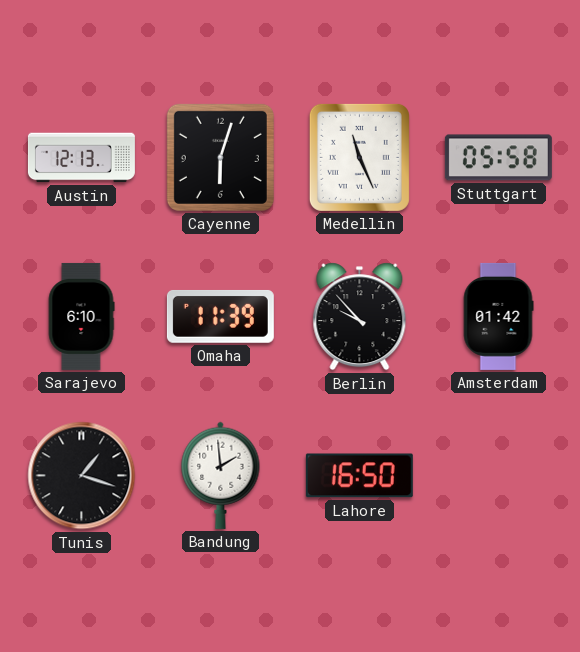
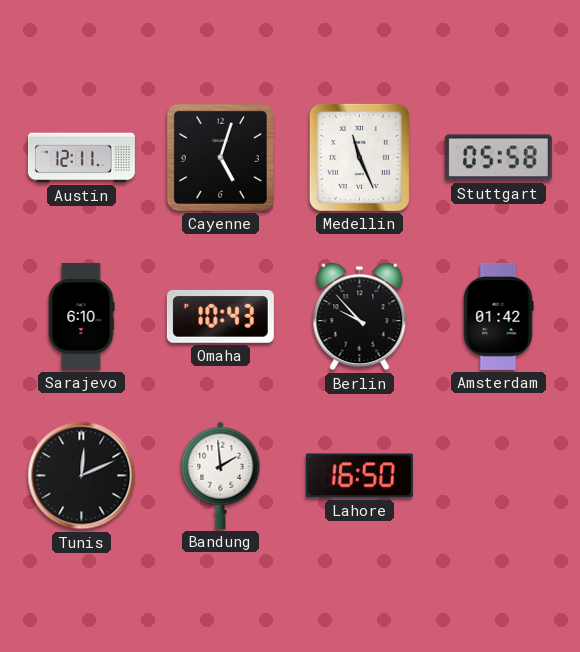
Austin: 12:13 -> 12:11
Cayenne: 6:03 -> 5:03
Omaha: 11:39 -> 10:43
Tunis: 1:18 -> 12:11
